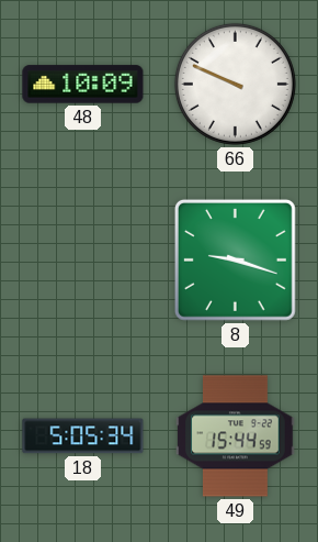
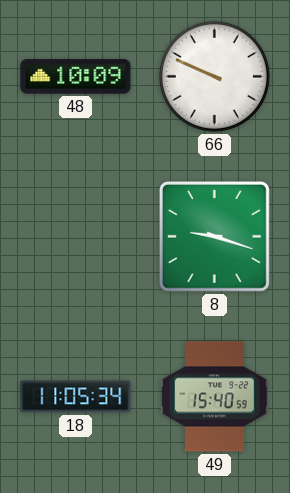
18: 5:05 -> 11:05
49: 15:44 -> 15:40
